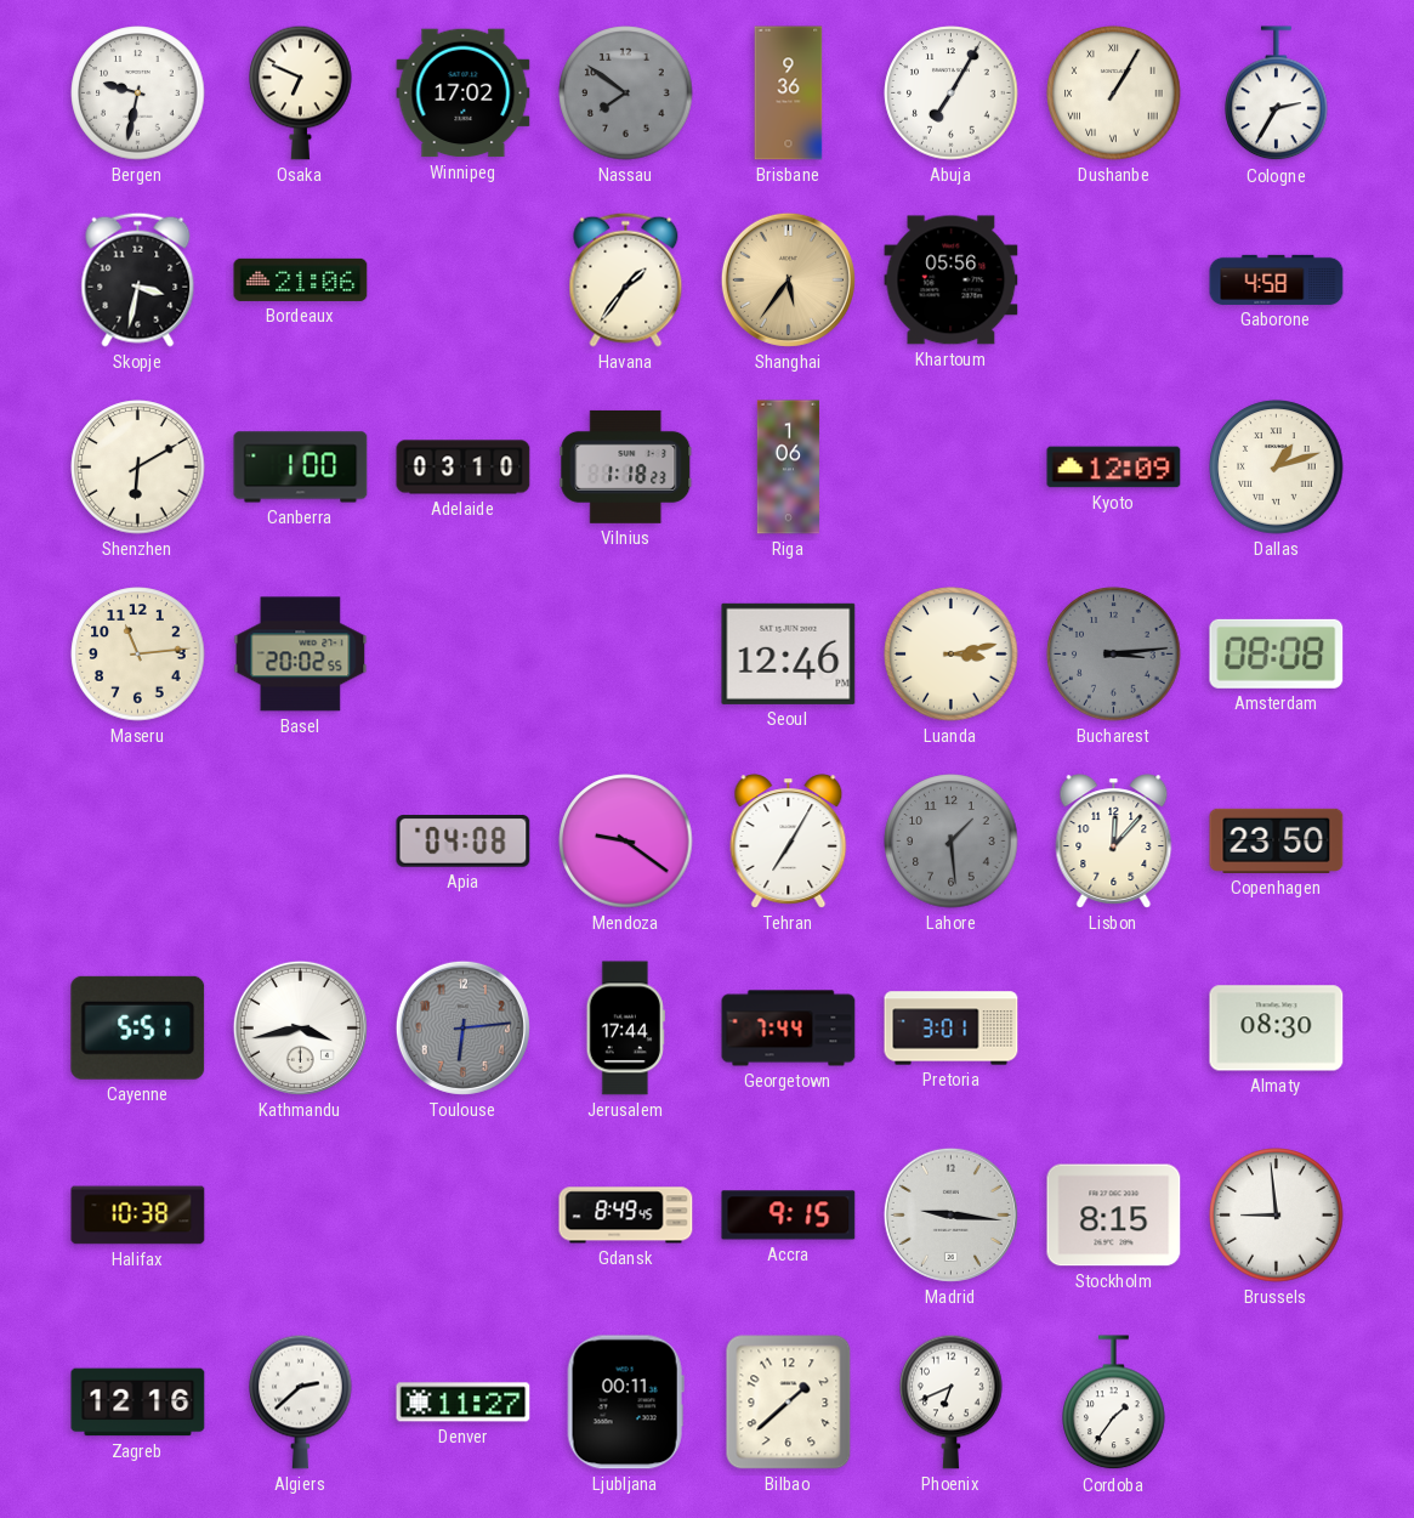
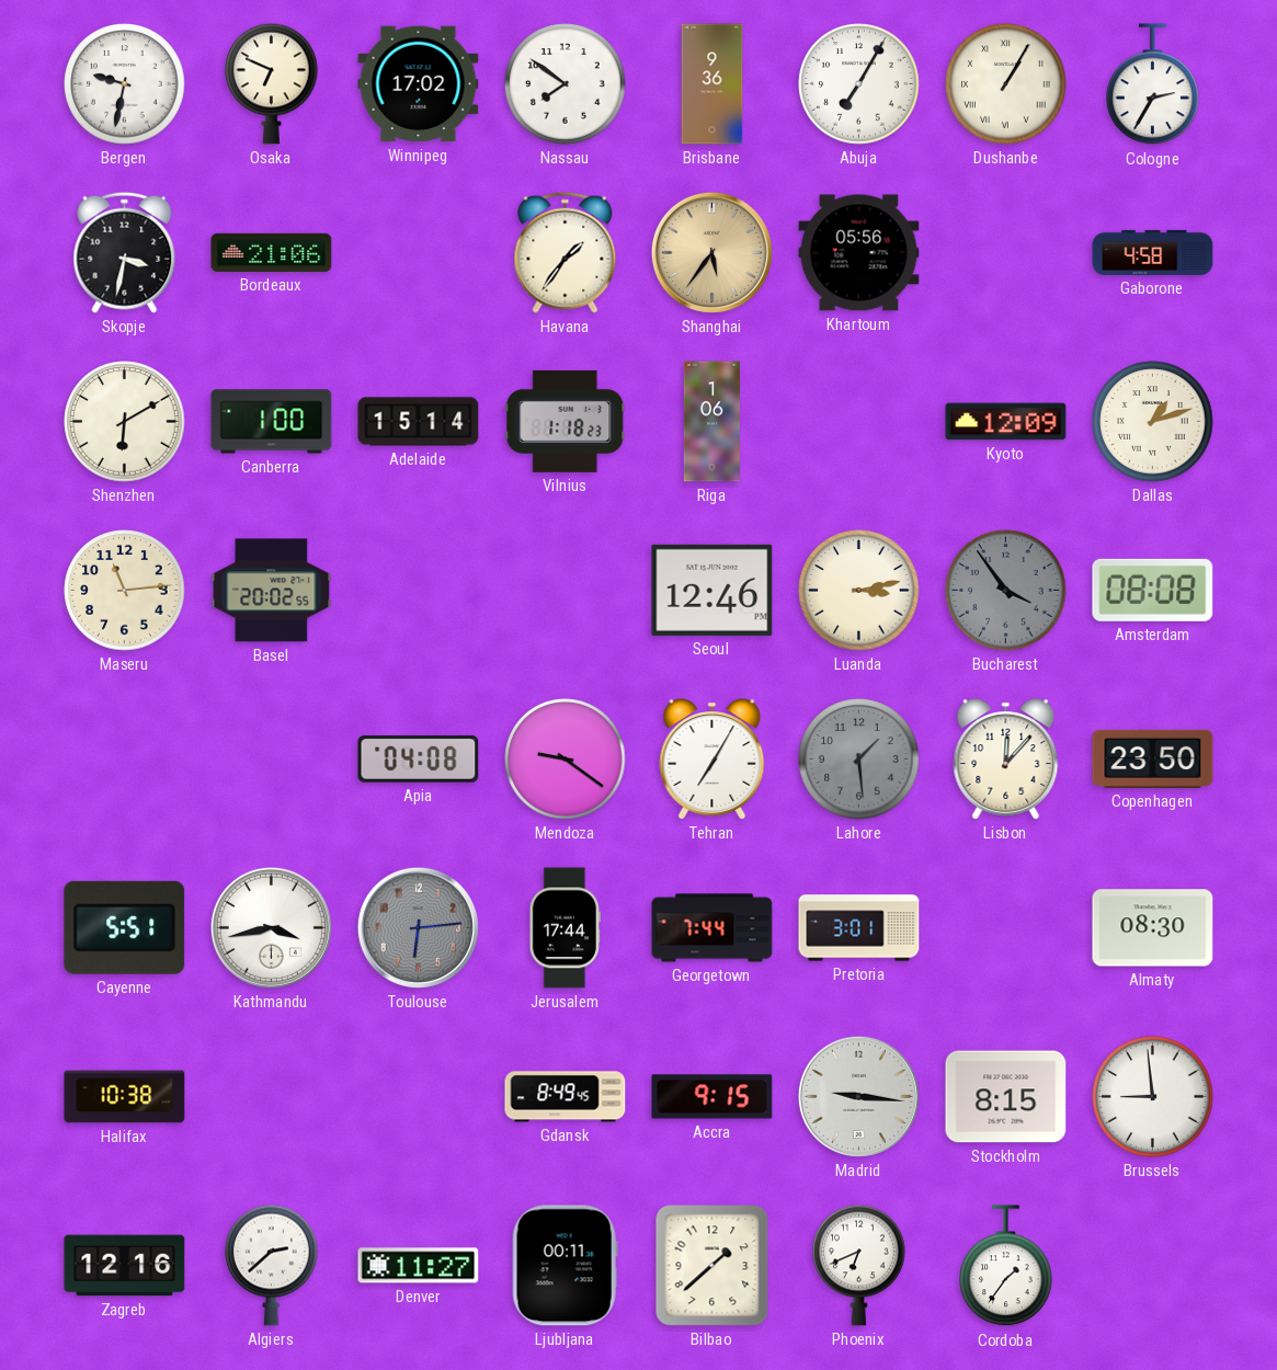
Nassau dial: grey -> white
Adelaide: 03:10 -> 15:14
Bucharest: 3:14 -> 3:54
